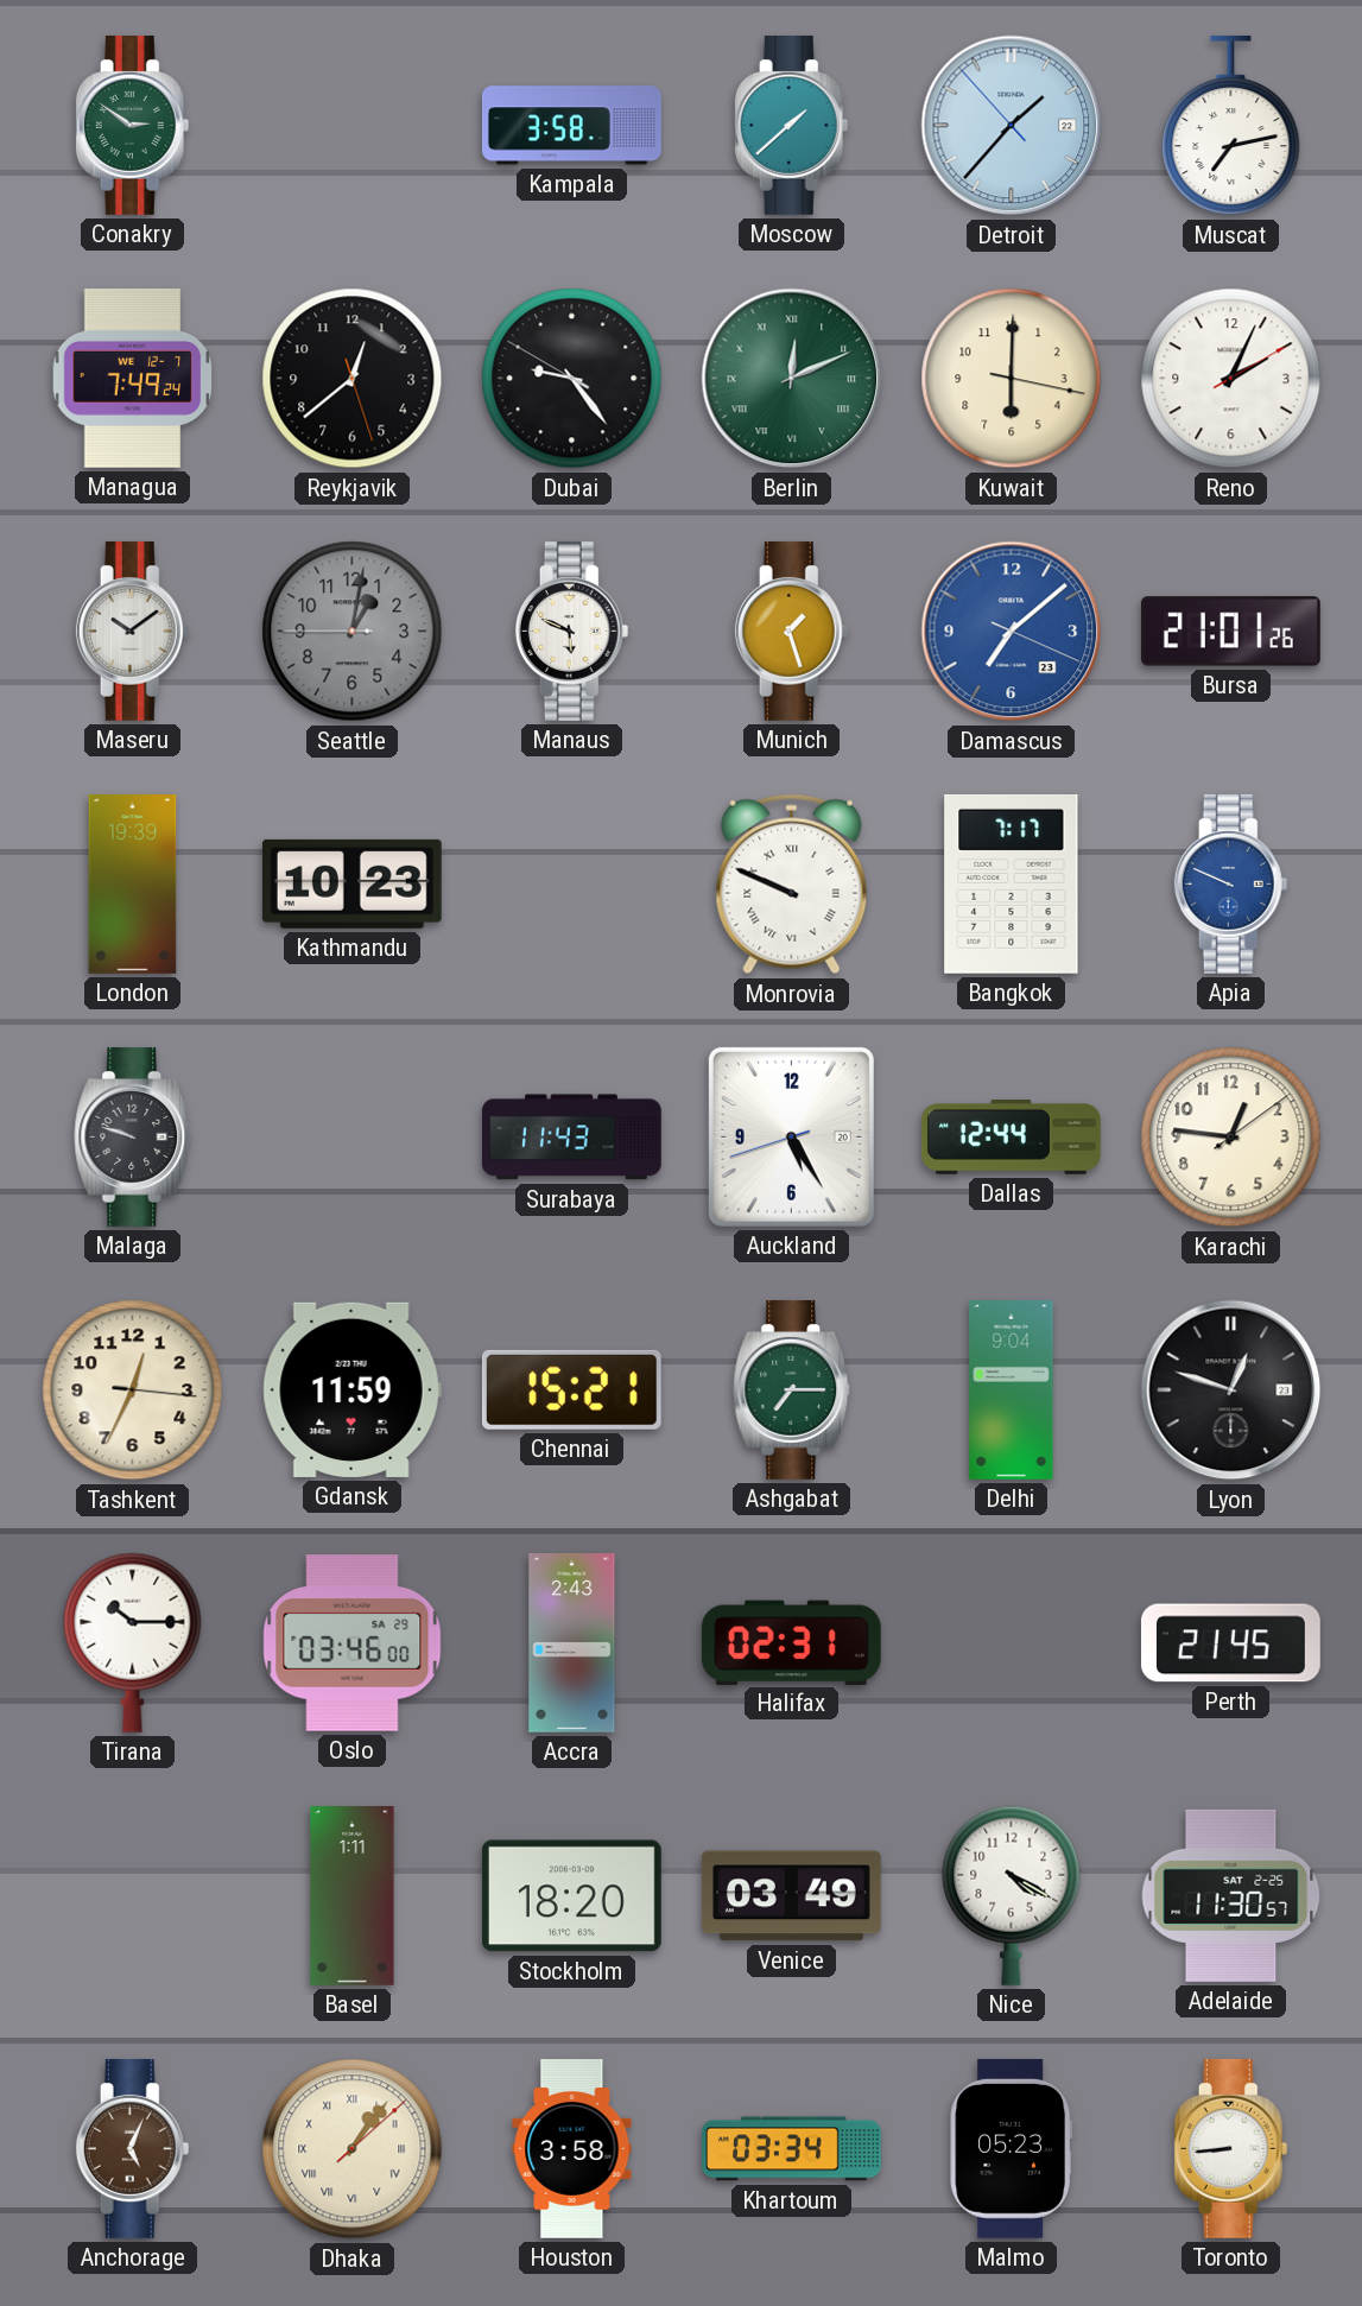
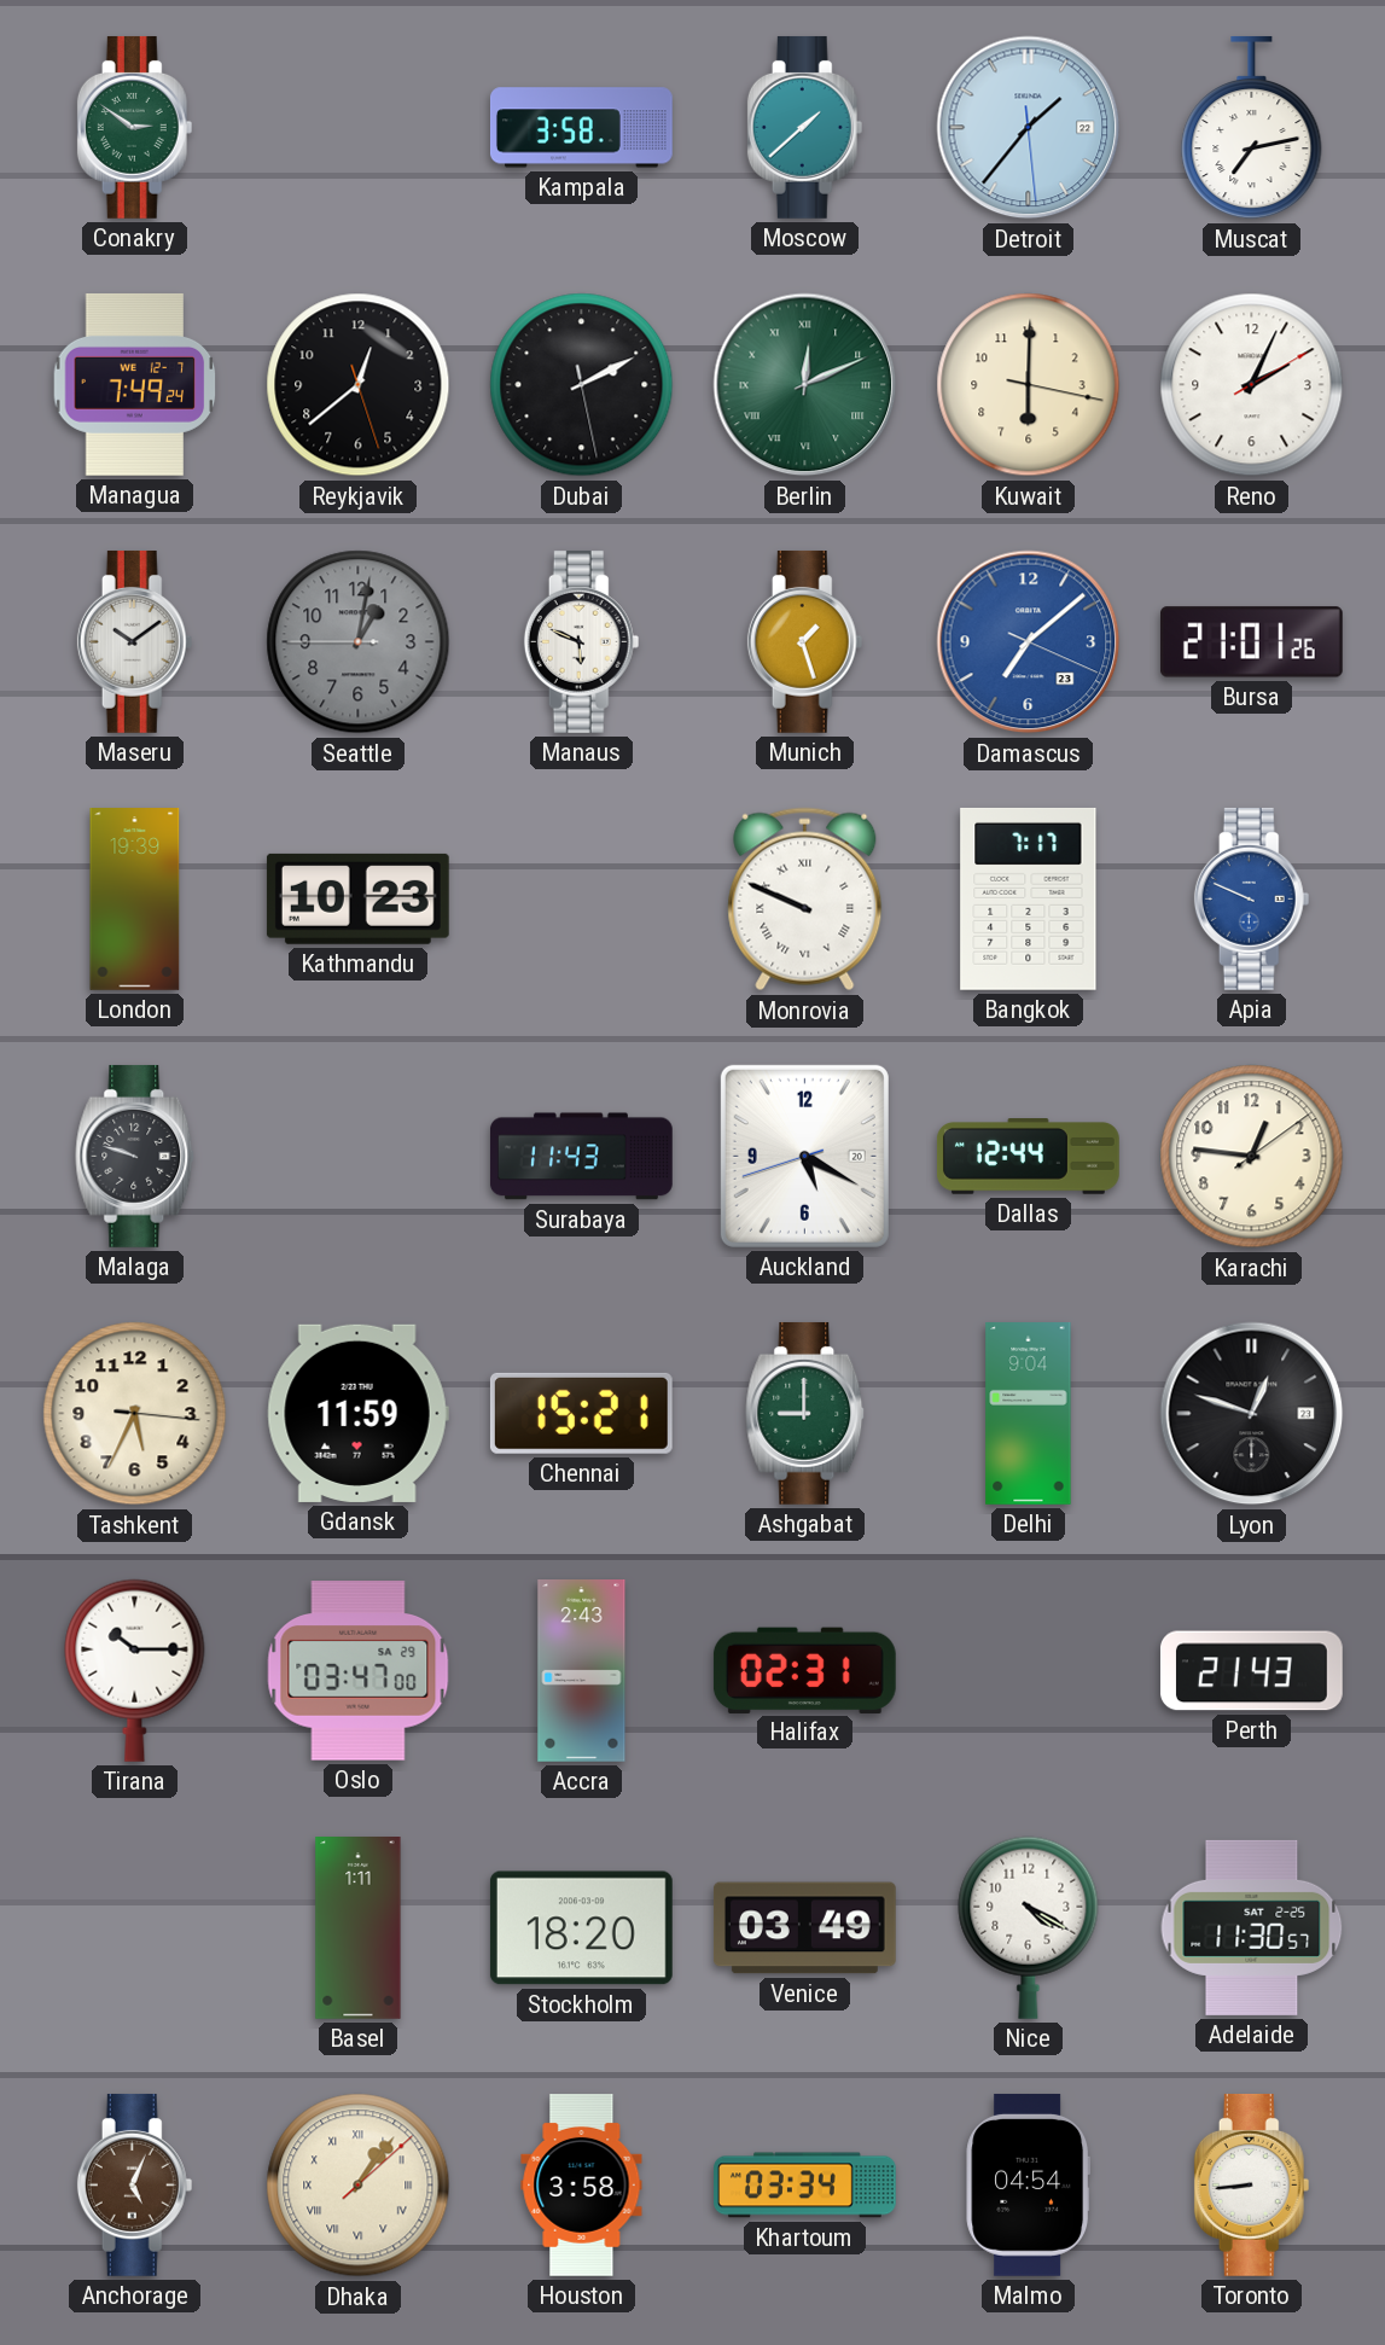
Detroit: 1:36:53 -> 1:36:29
Dubai: 9:23 -> 2:10
Auckland: 5:24 -> 5:19
Tashkent: 12:34 -> 5:34
Ashgabat: 7:15 -> 9:00
Oslo: 03:46 -> 03:47
Perth: 21:45 -> 21:43
Malmo: 05:23 -> 04:54
